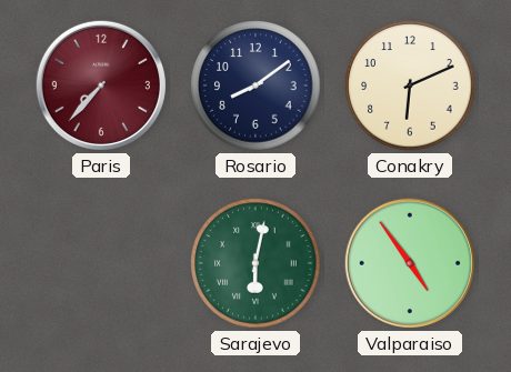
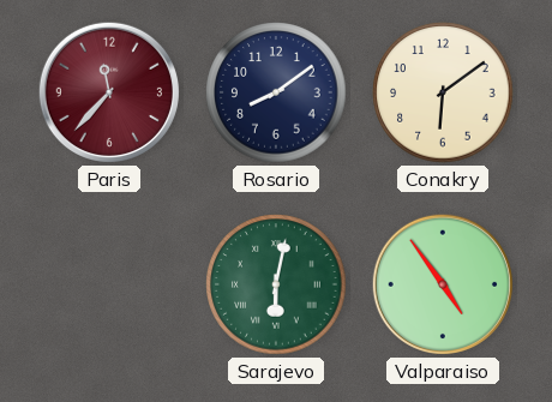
Paris: 7:37 -> 11:37
Conakry: 6:11 -> 6:09
